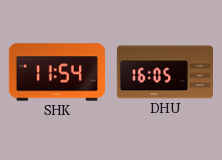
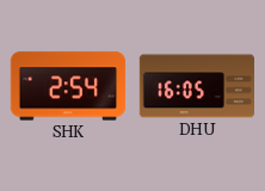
SHK: 11:54 -> 2:54
